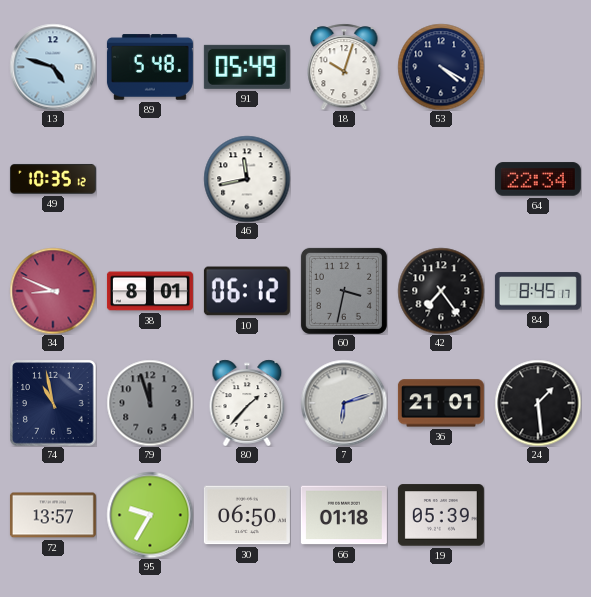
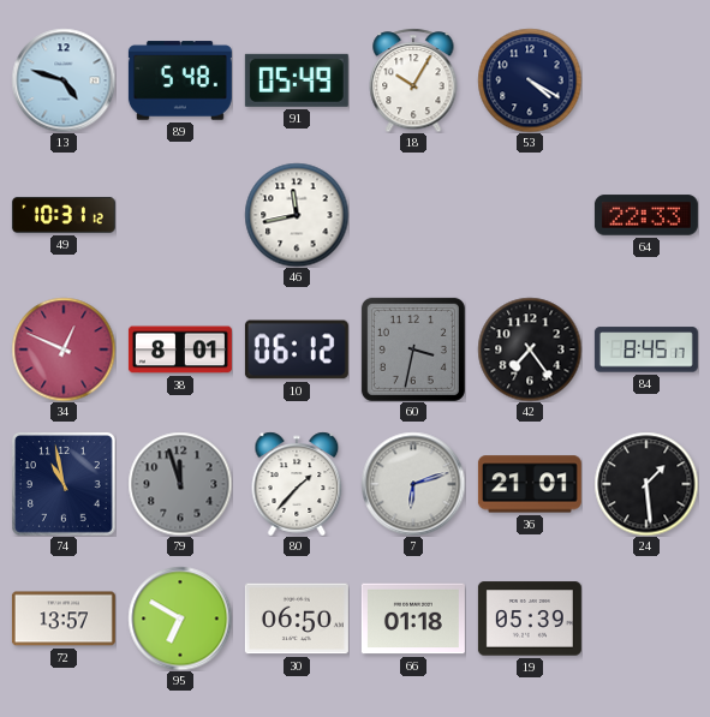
18: 10:03 -> 10:05
49: 10:35 -> 10:31
64: 22:34 -> 22:33
34: 8:49 -> 12:49
95: 9:35 -> 6:50
